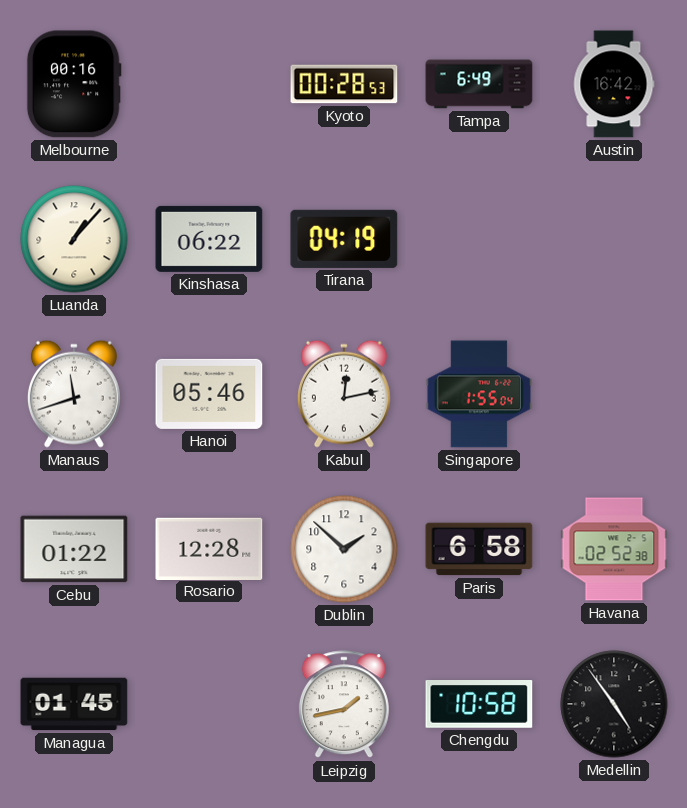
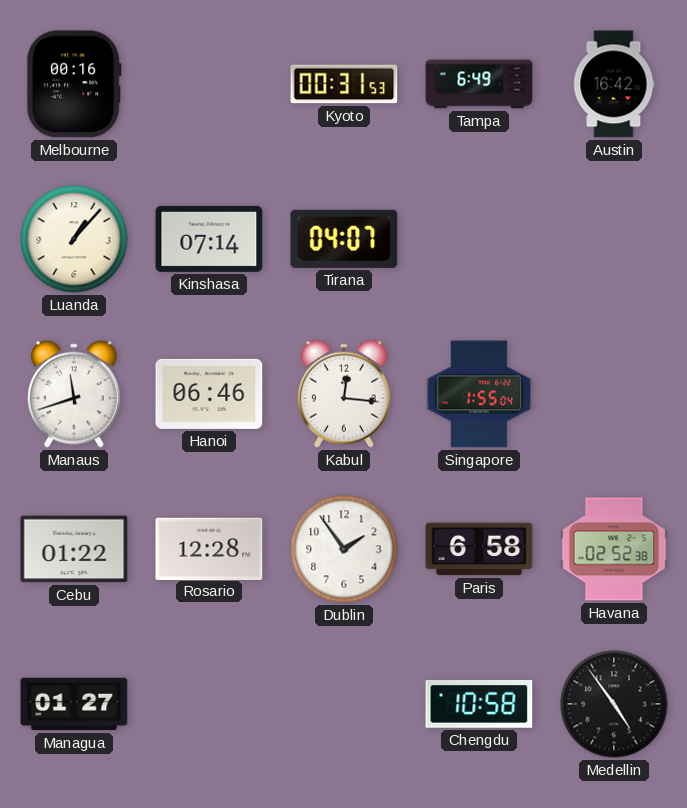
Kyoto: 00:28 -> 00:31
Kinshasa: 06:22 -> 07:14
Tirana: 04:19 -> 04:07
Hanoi: 05:46 -> 06:46
Kabul: 12:13 -> 12:16
Dublin: 1:52 -> 1:54
Managua: 01:45 -> 01:27
Leipzig: 1:43 -> none
